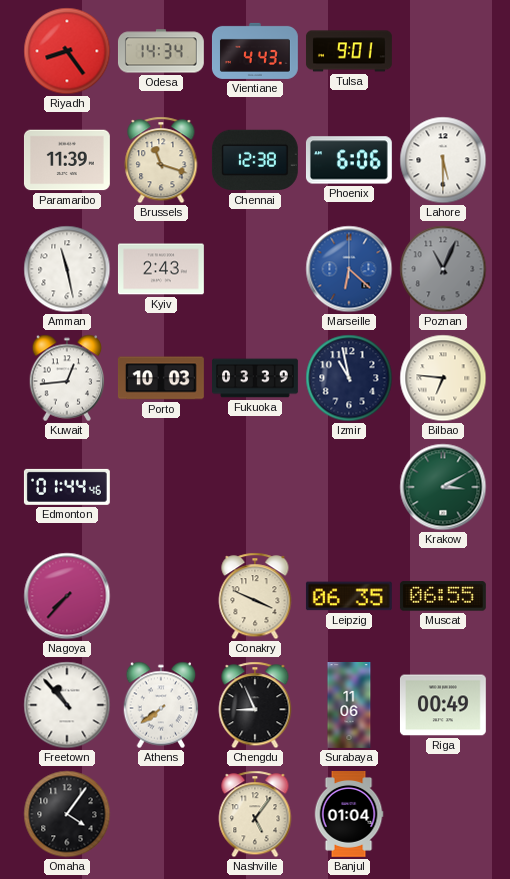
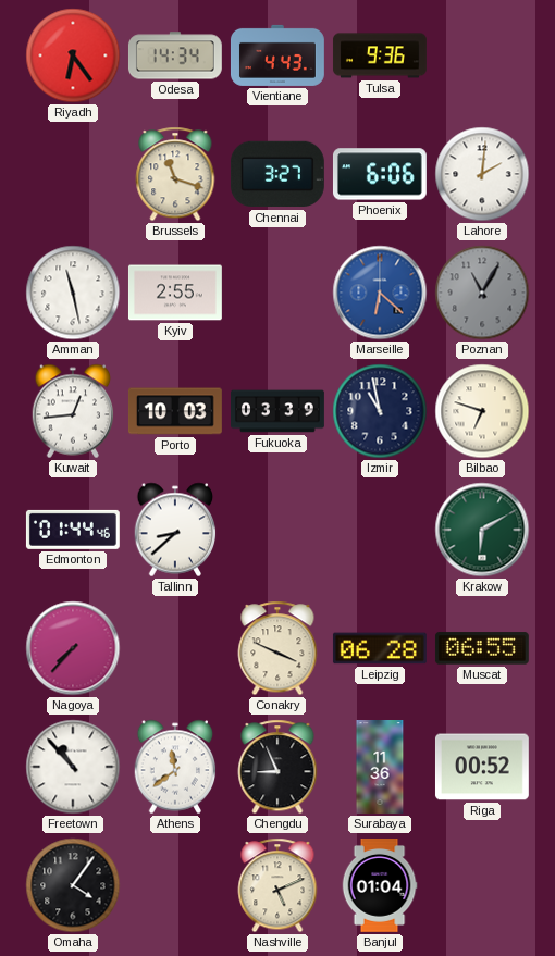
Riyadh: 8:24 -> 6:24
Tulsa: 9:01 -> 9:36
Paramaribo: 11:39 -> none
Chennai: 12:38 -> 3:27
Lahore: 5:30 -> 2:01
Kyiv: 2:43 -> 2:55
Poznan: 11:04 -> 11:05
Bilbao: 6:46 -> 6:48
Tallinn: none -> 8:38
Krakow: 3:10 -> 6:10
Leipzig: 06:35 -> 06:28
Athens: 7:39 -> 11:39
Surabaya: 11:06 -> 11:36
Riga: 00:49 -> 00:52
Nashville: 5:06 -> 5:11
